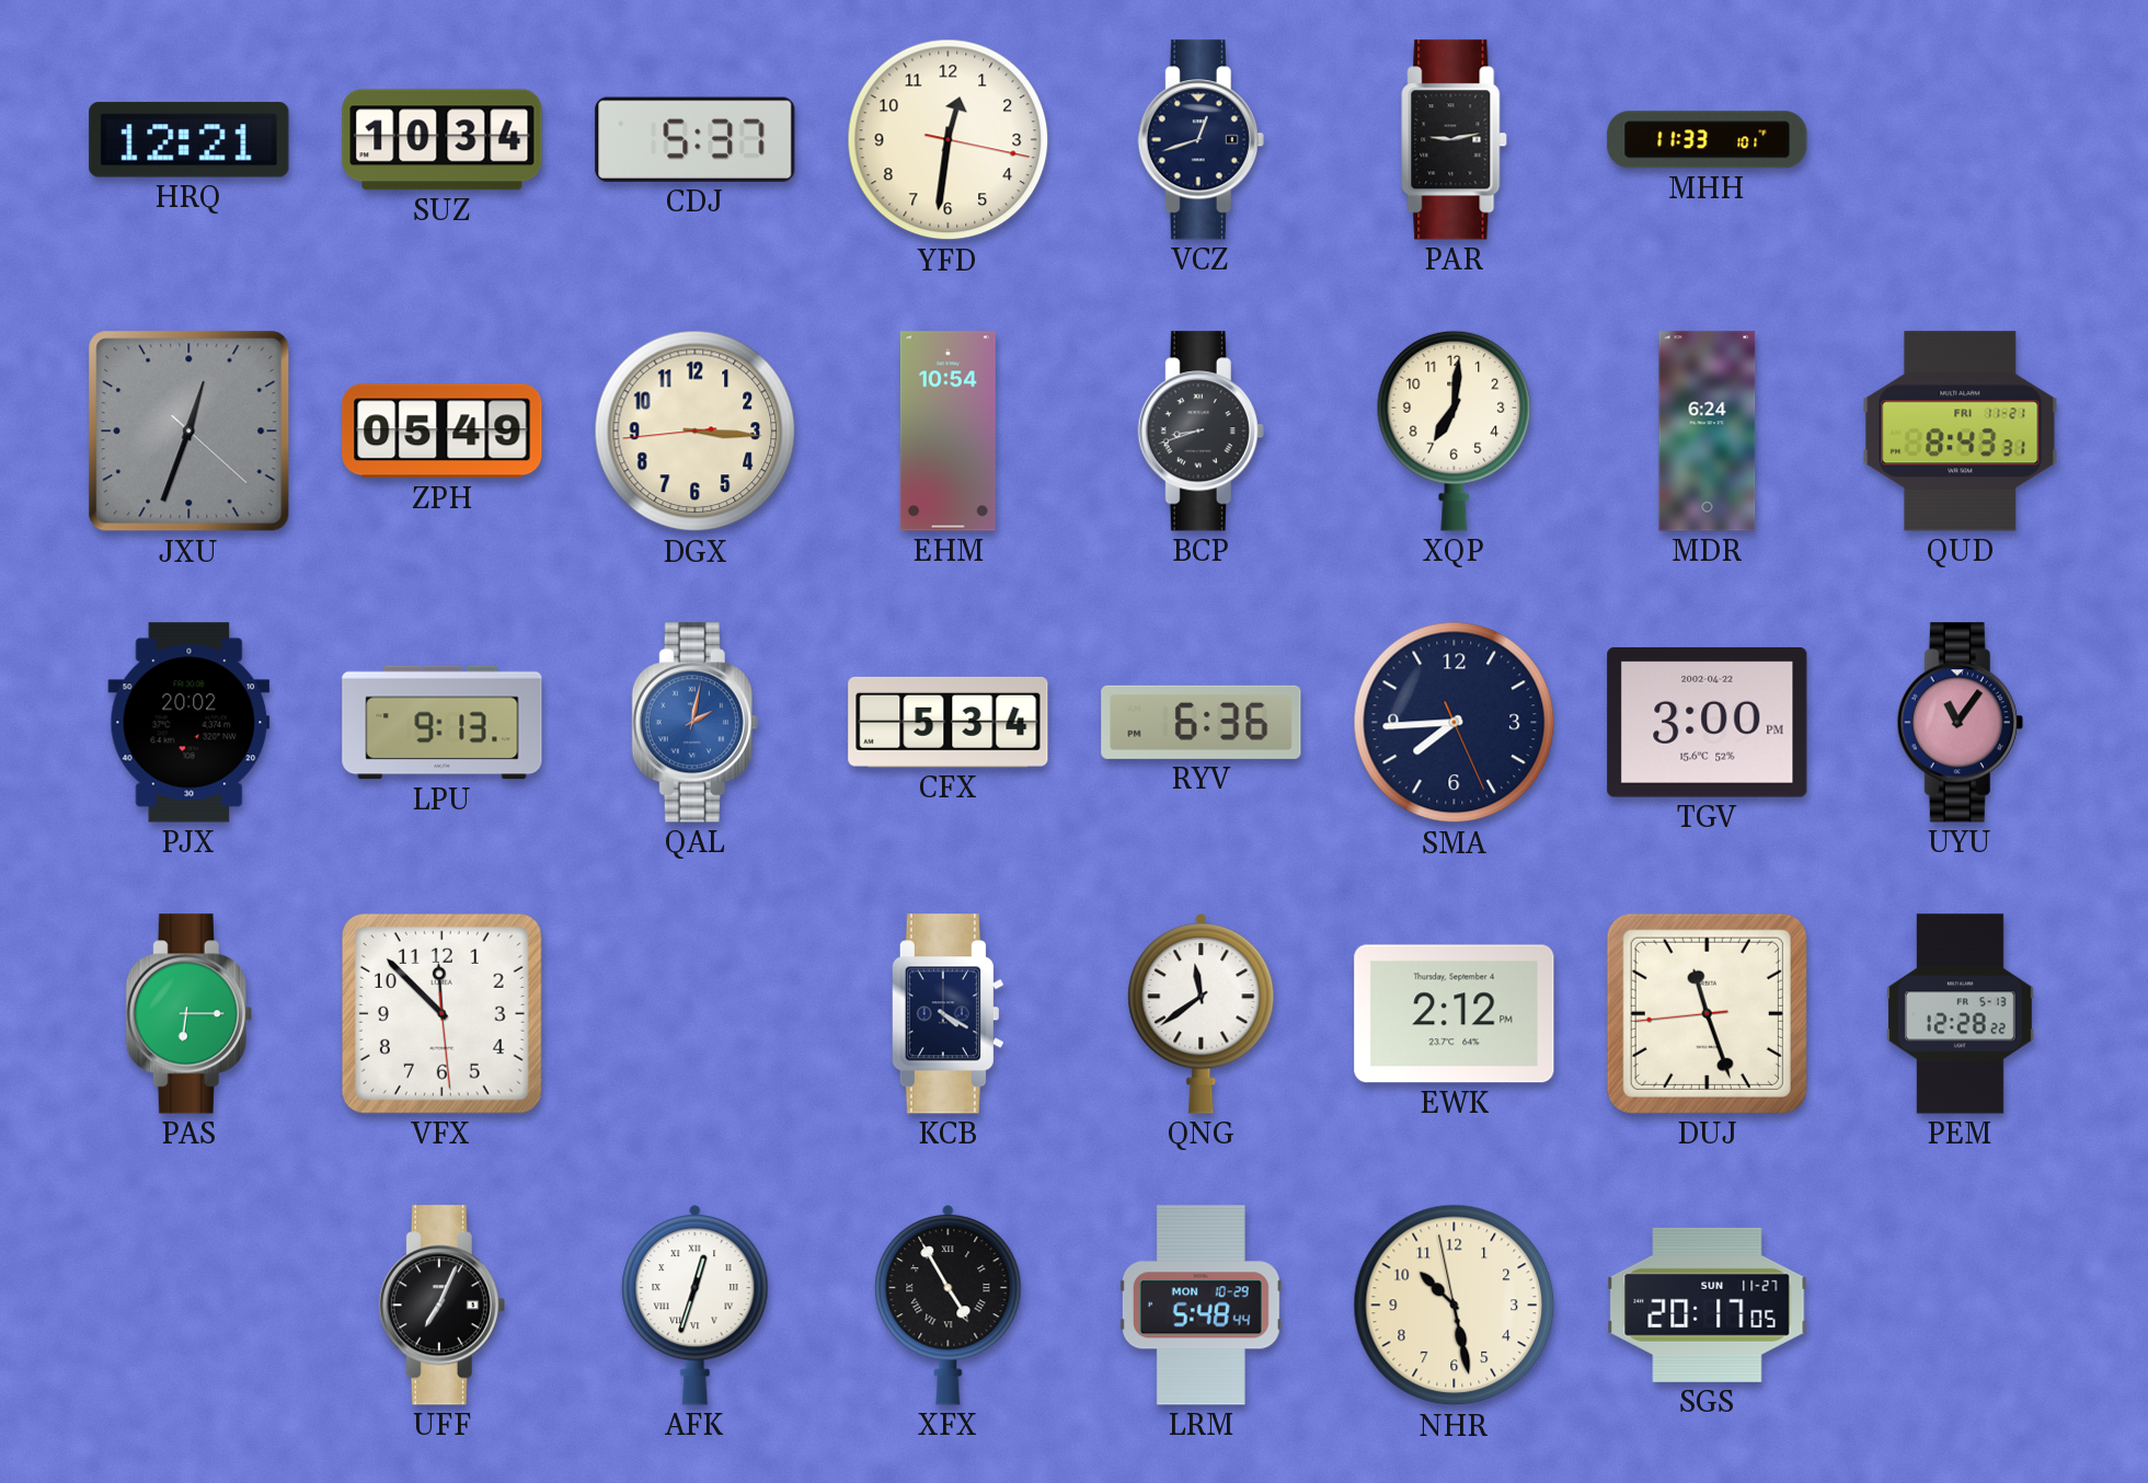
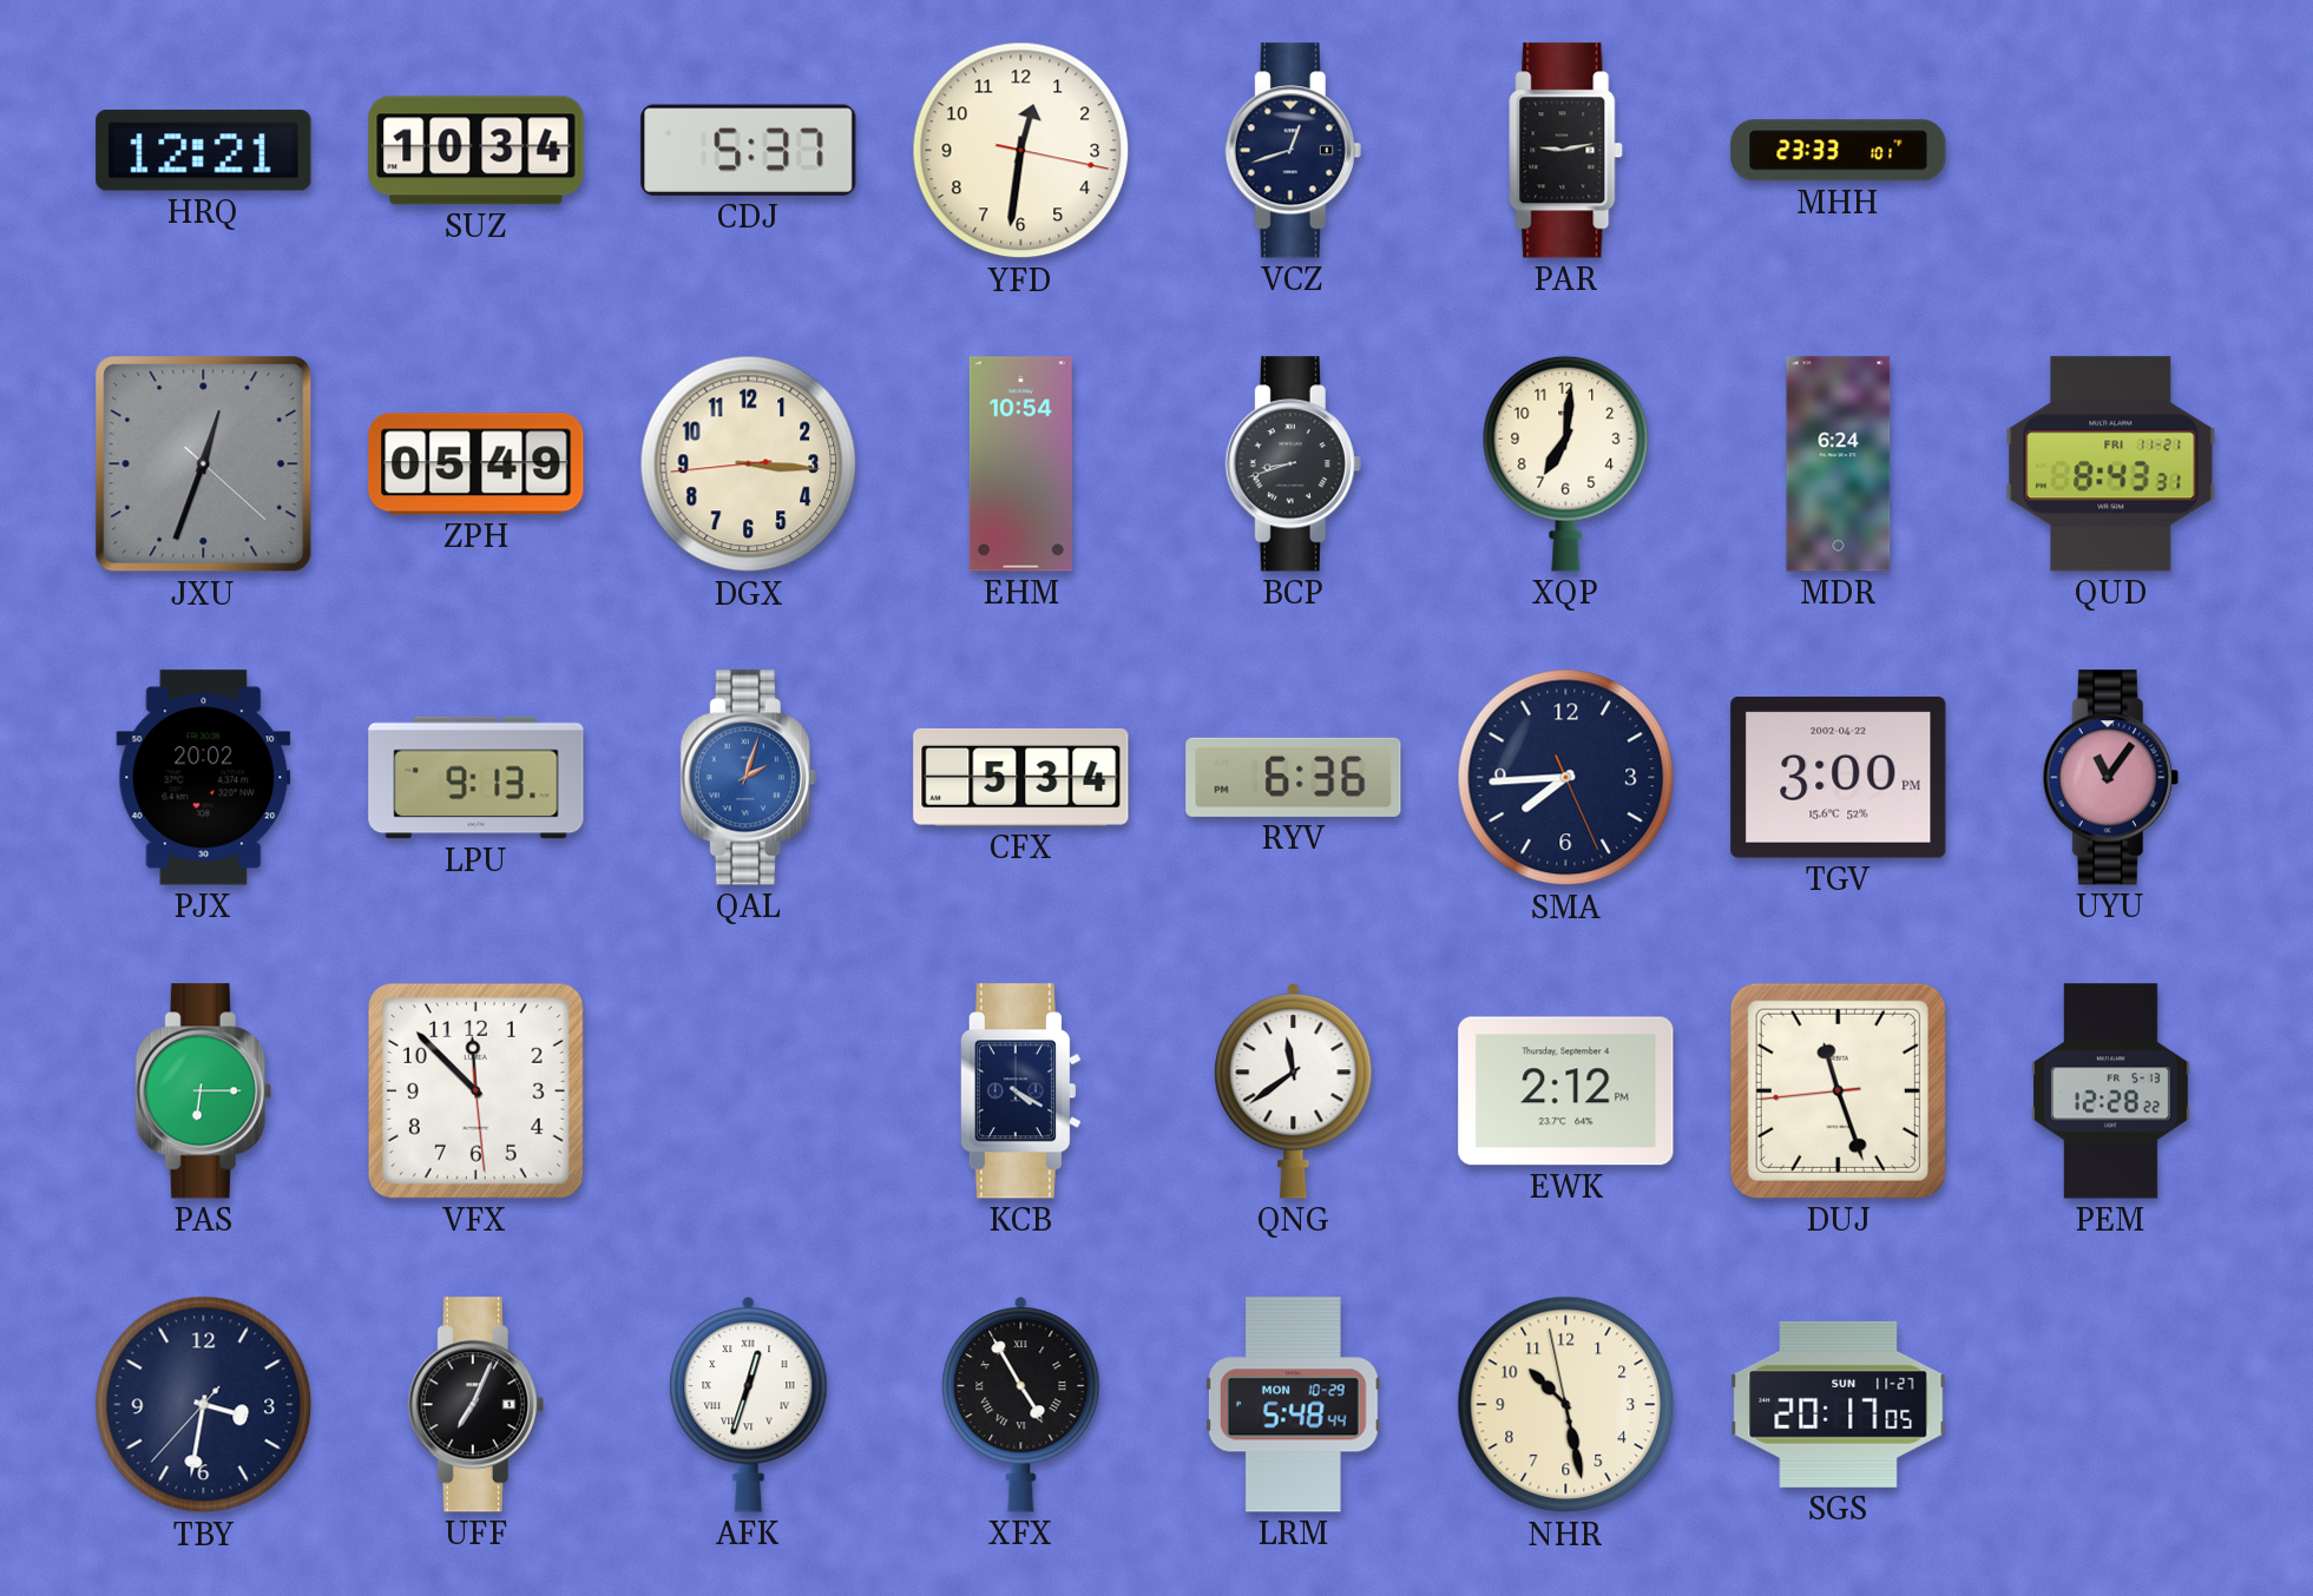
MHH: 11:33 -> 23:33
QAL: 2:02 -> 2:03
TBY: none -> 3:31
